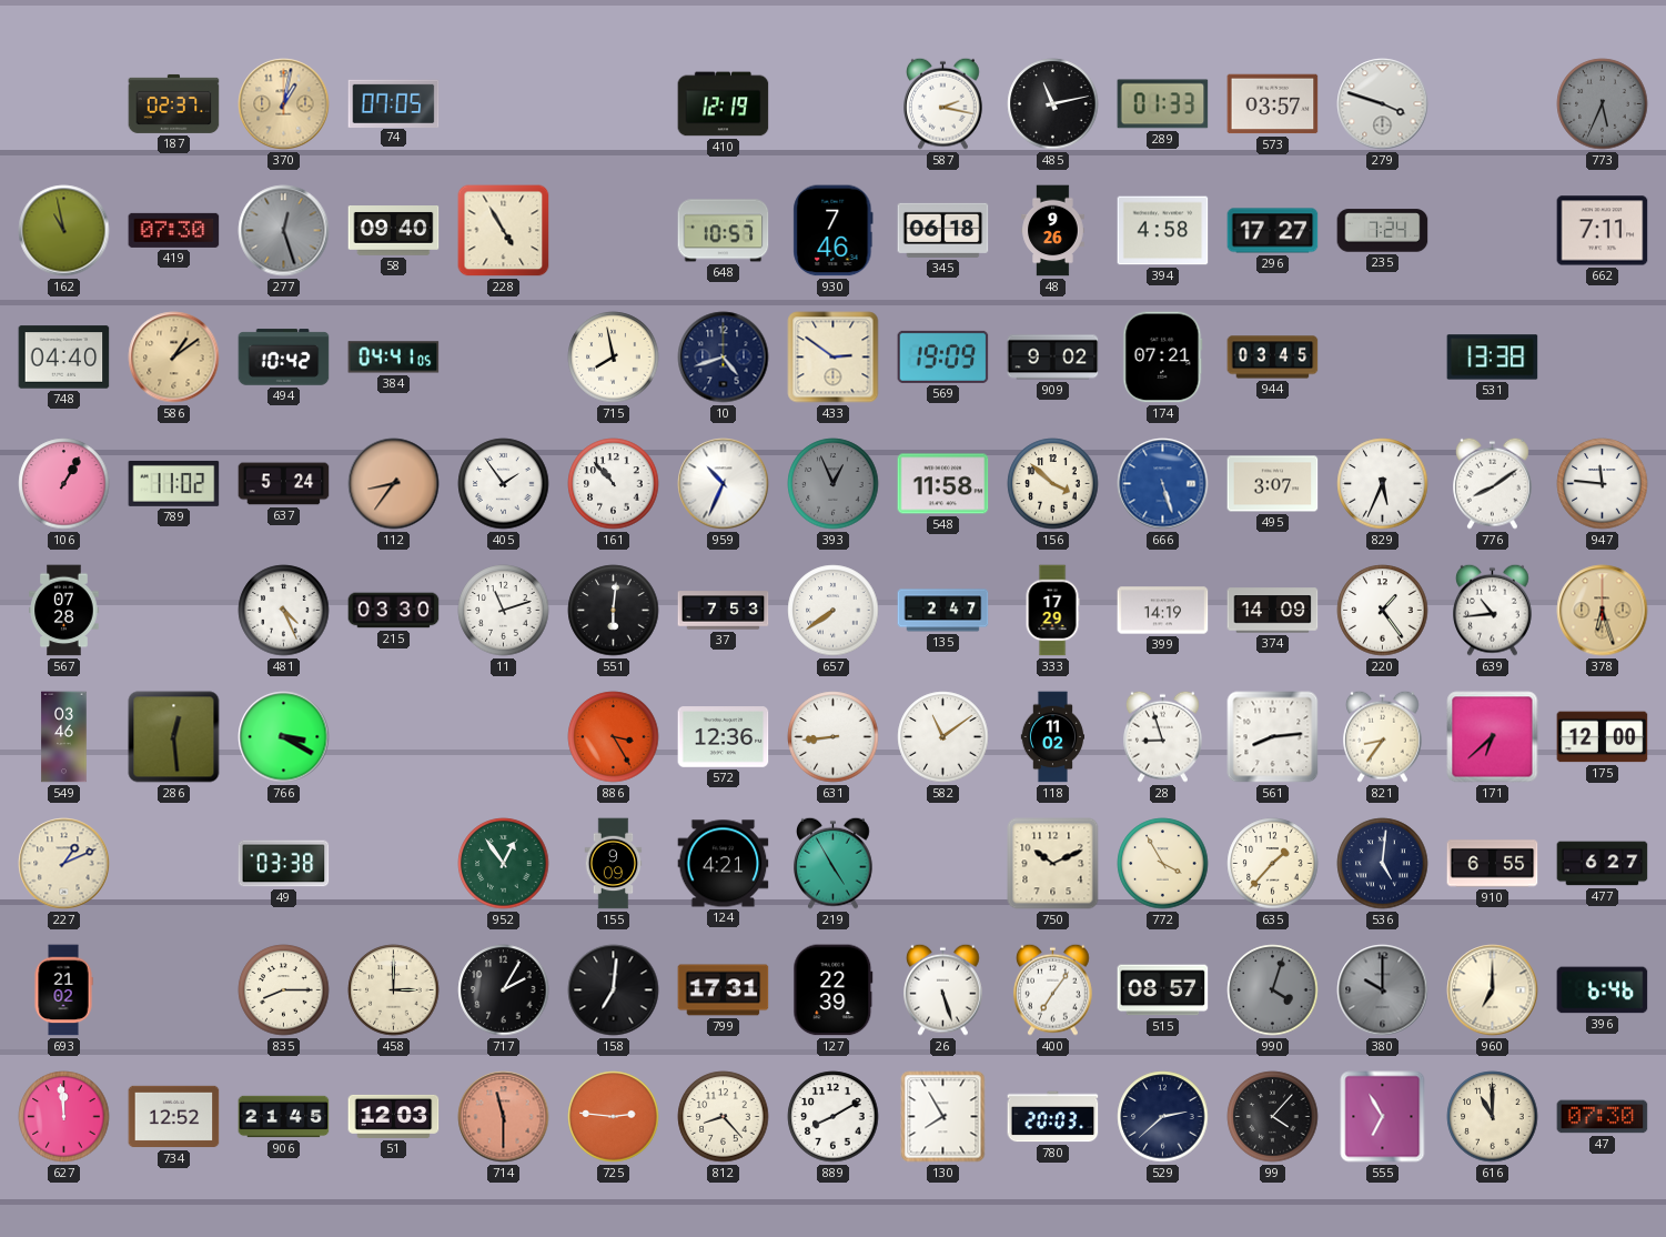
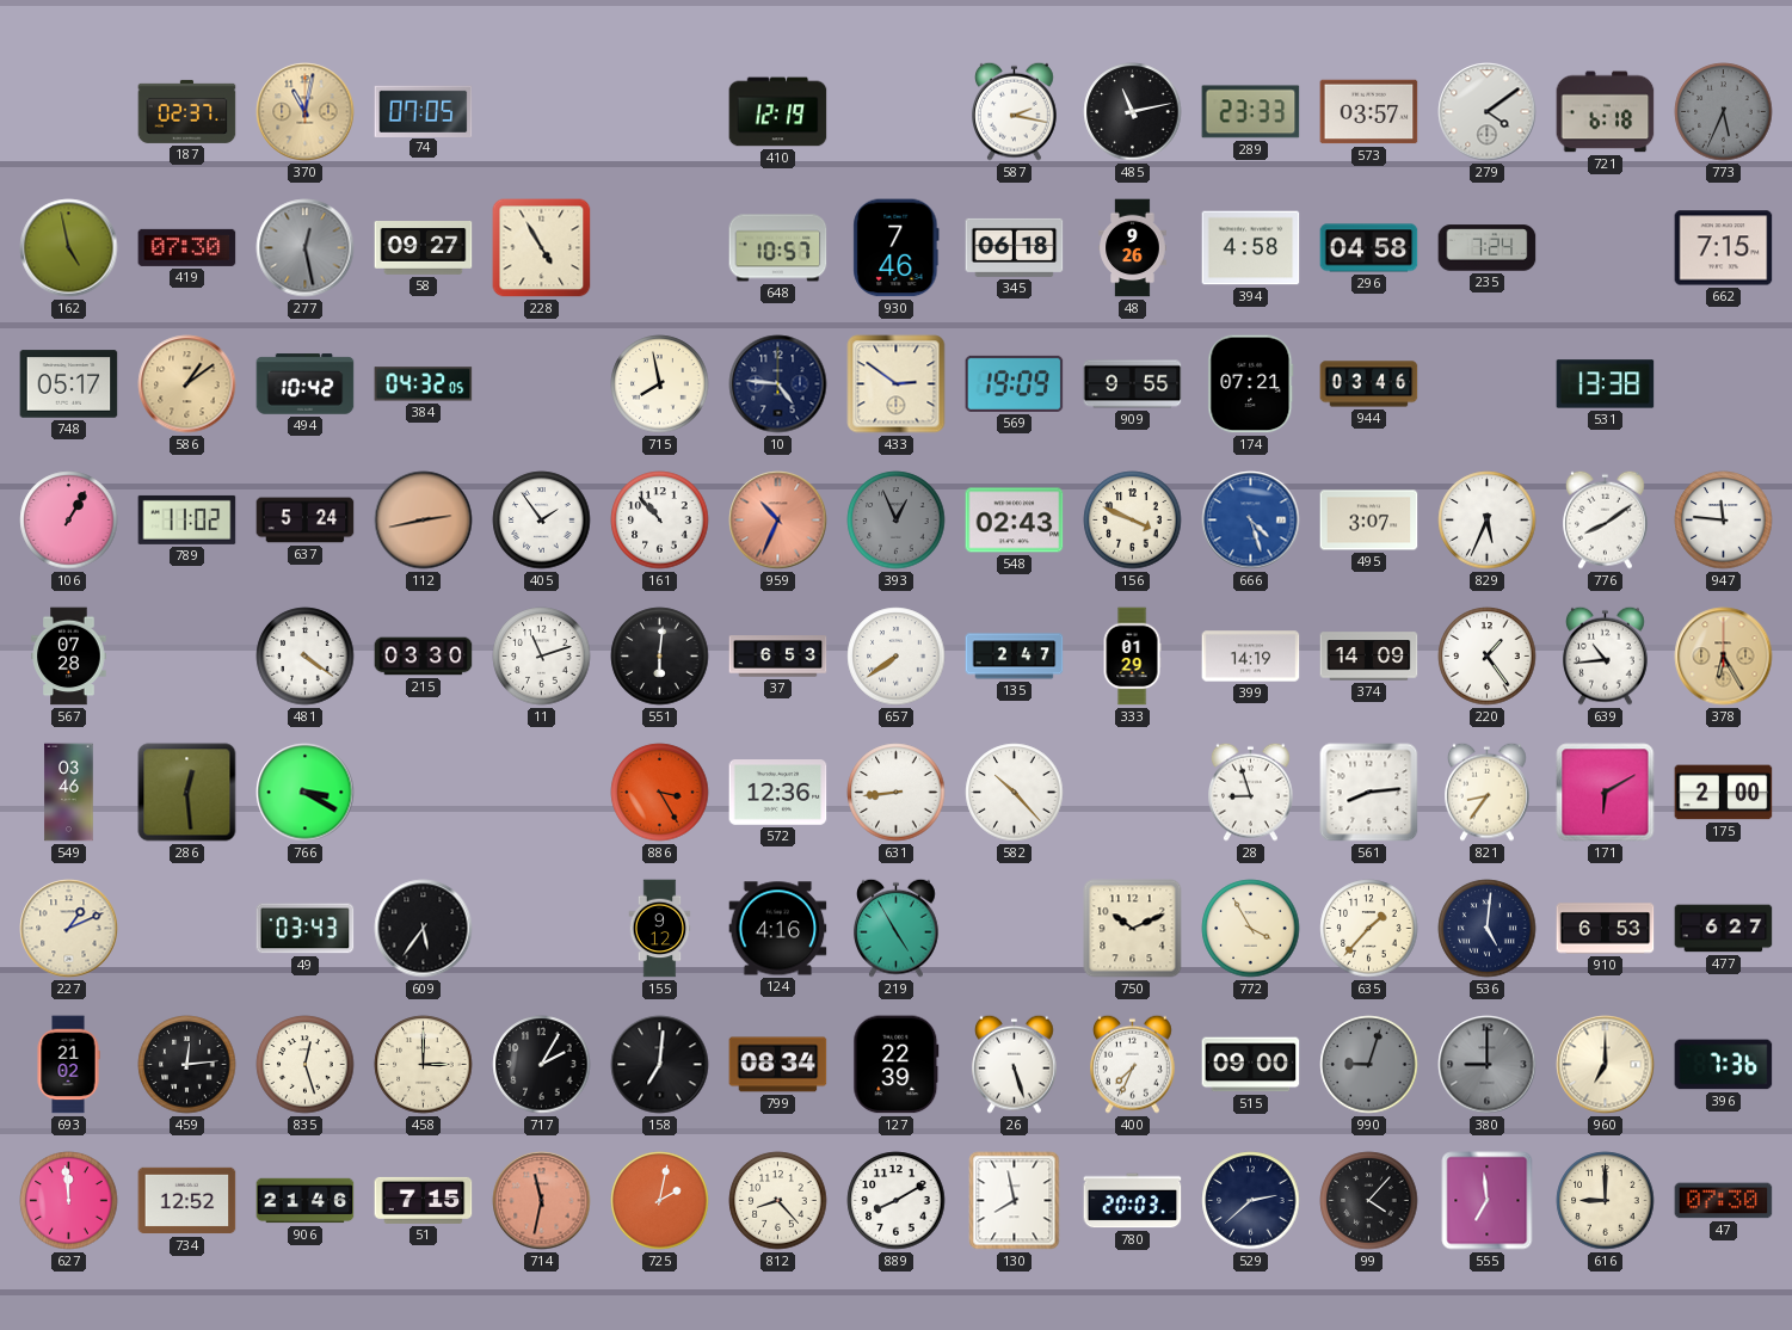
370: 1:02 -> 11:02
289: 01:33 -> 23:33
279: 3:48 -> 4:09
721: none -> 6:18
162: 10:58 -> 4:58
277: 12:27 -> 12:28
58: 09:40 -> 09:27
296: 17:27 -> 04:58
662: 7:11 -> 7:15
748: 04:40 -> 05:17
384: 04:41 -> 04:32
10: 4:42 -> 4:46
909: 9:02 -> 9:55
944: 03:45 -> 03:46
112: 8:36 -> 2:43
959 dial: white -> salmon
548: 11:58 -> 02:43
156: 3:52 -> 3:49
666: 5:27 -> 4:27
481: 4:26 -> 4:21
37: 7:53 -> 6:53
333: 17:29 -> 01:29
378: 6:27 -> 6:25
582: 11:09 -> 10:23
118: 11:02 -> none
171: 6:38 -> 6:10
175: 12:00 -> 2:00
49: 03:38 -> 03:43
609: none -> 5:36
952: 12:54 -> none
155: 9:09 -> 9:12
124: 4:21 -> 4:16
910: 6:55 -> 6:53
459: none -> 12:14
835: 8:15 -> 12:27
799: 17:31 -> 08:34
400: 7:06 -> 7:34
515: 08:57 -> 09:00
990: 4:03 -> 9:03
380: 10:00 -> 9:00
396: 6:46 -> 7:36
906: 21:45 -> 21:46
51: 12:03 -> 7:15
714: 11:30 -> 11:32
725: 2:46 -> 2:02
130: 7:55 -> 7:58
555: 6:55 -> 6:59
616: 11:00 -> 9:00
